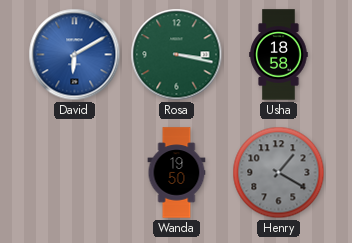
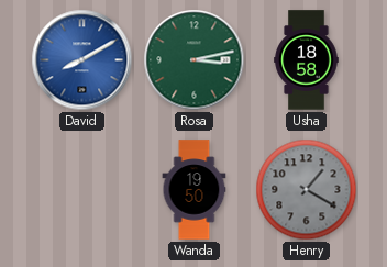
David: 6:10 -> 8:10
Rosa: 3:17 -> 3:13
